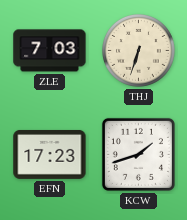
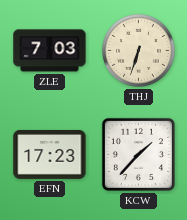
KCW: 1:42 -> 1:37
